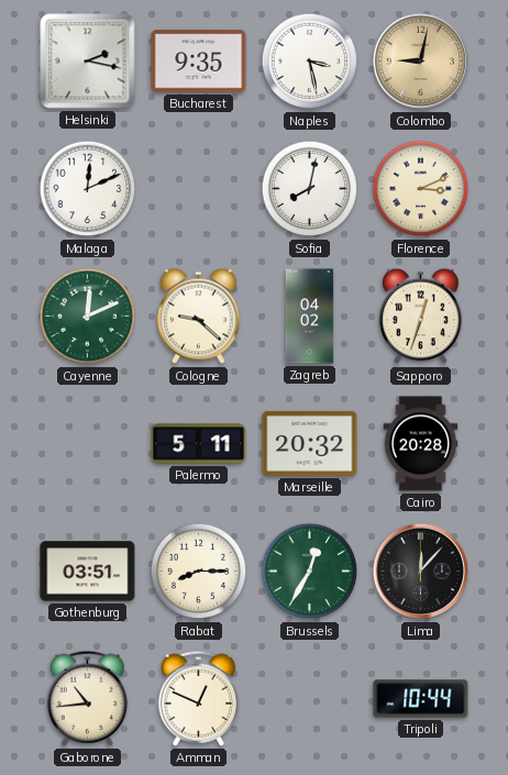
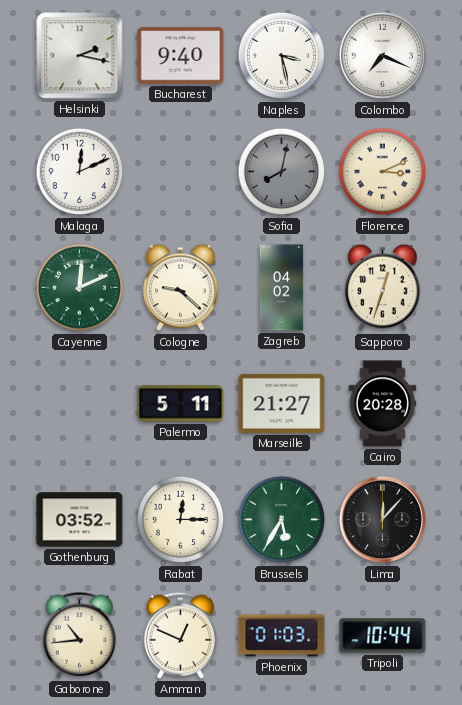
Bucharest: 9:35 -> 9:40
Colombo: 9:02 -> 7:19
Colombo dial: champagne -> white
Sofia dial: white -> grey
Marseille: 20:32 -> 21:27
Gothenburg: 03:51 -> 03:52
Rabat: 8:15 -> 12:15
Brussels: 12:35 -> 5:35
Phoenix: none -> 01:03
